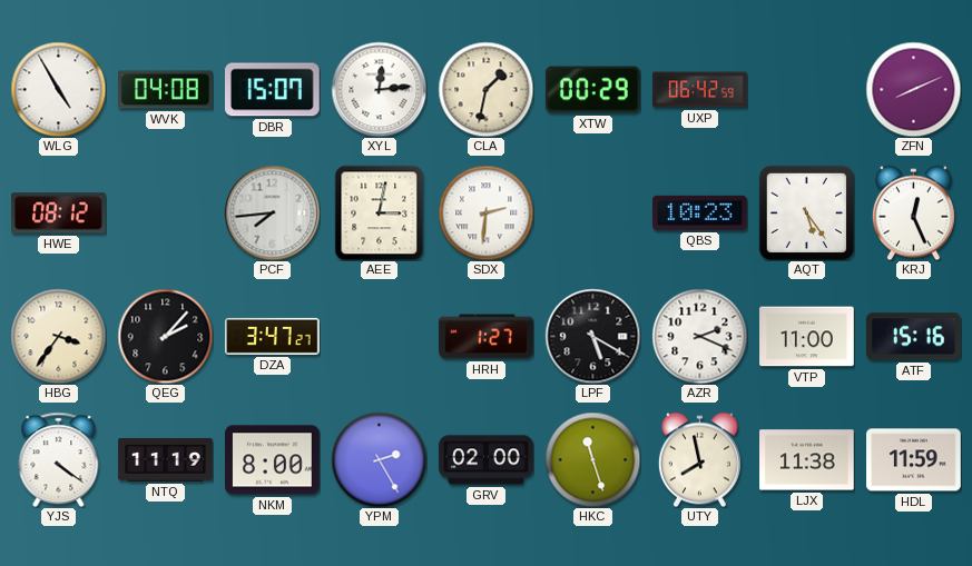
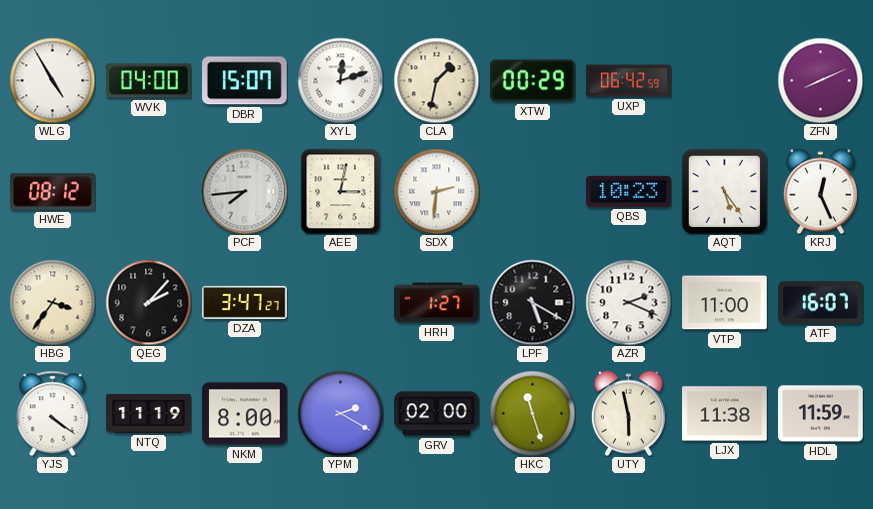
WVK: 04:08 -> 04:00
XYL: 12:14 -> 12:12
ATF: 15:16 -> 16:07
YPM: 2:25 -> 2:20
UTY: 7:58 -> 5:58
